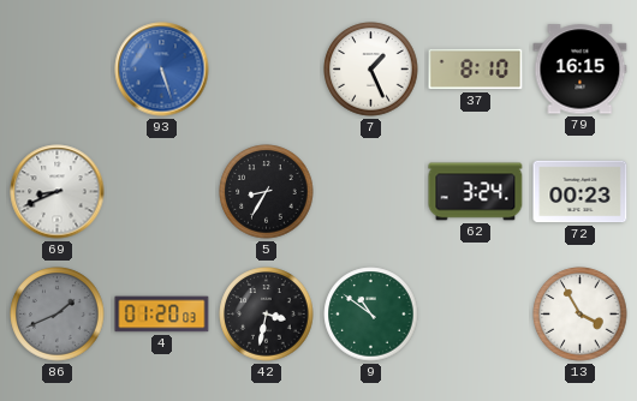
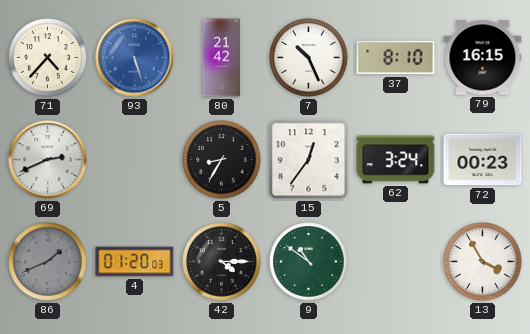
71: none -> 4:37
80: none -> 21:42
7: 1:26 -> 10:26
69: 8:41 -> 2:41
15: none -> 12:36
42: 3:32 -> 4:15
